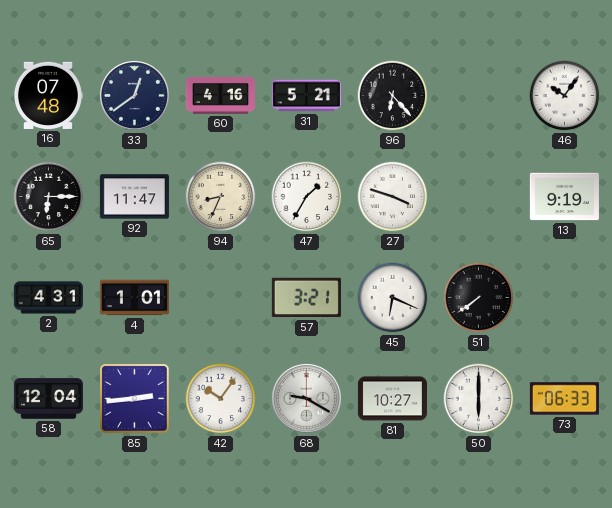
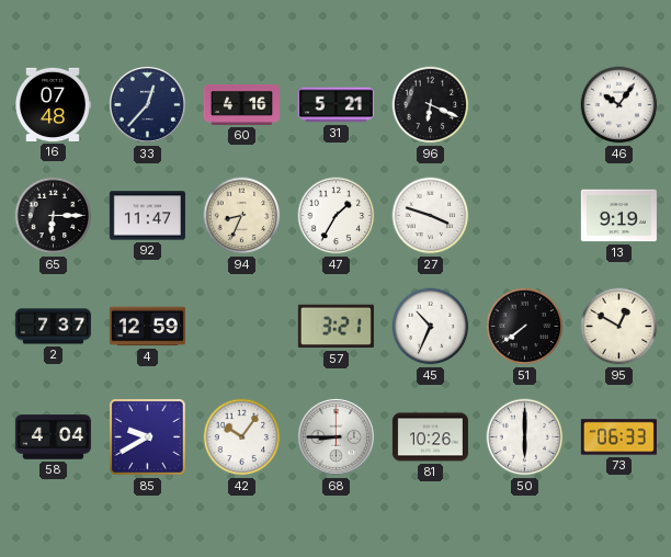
33: 12:39 -> 12:37
96: 6:23 -> 6:19
2: 4:31 -> 7:37
4: 1:01 -> 12:59
45: 6:19 -> 10:34
95: none -> 12:50
58: 12:04 -> 4:04
85: 2:44 -> 9:40
68: 9:20 -> 8:45
81: 10:27 -> 10:26
